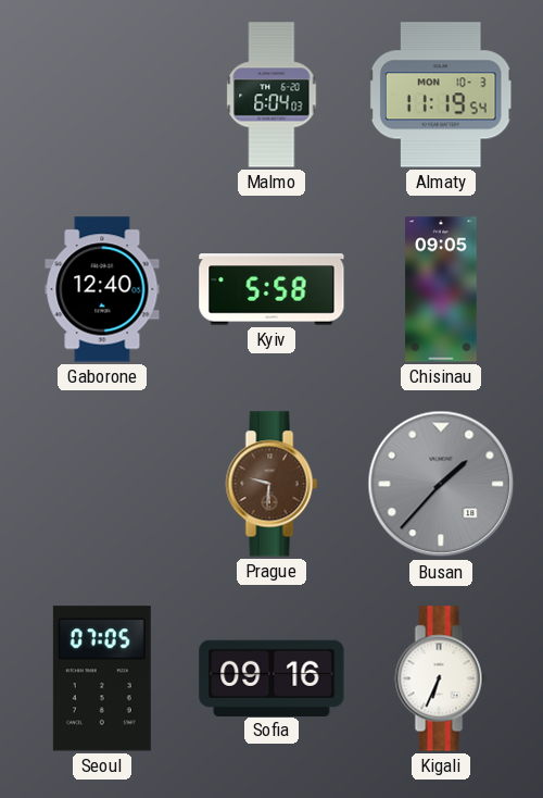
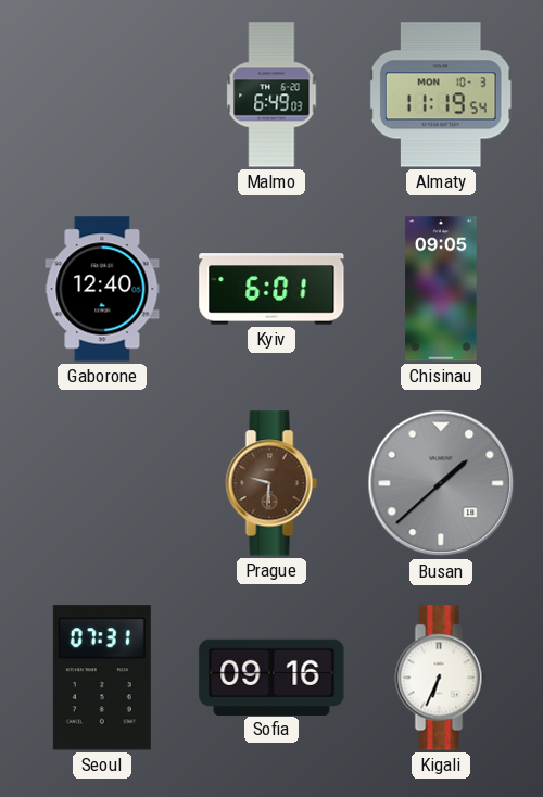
Malmo: 6:04 -> 6:49
Kyiv: 5:58 -> 6:01
Busan: 1:37 -> 1:38
Seoul: 07:05 -> 07:31
